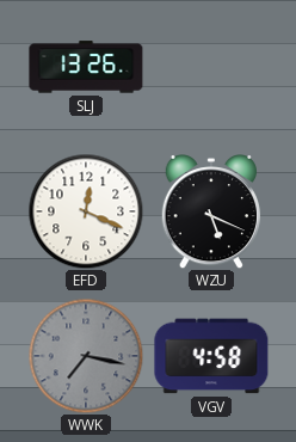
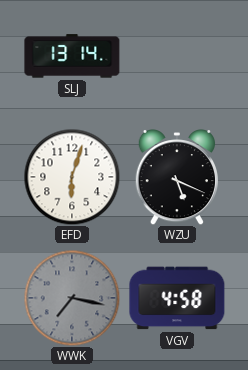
SLJ: 13:26 -> 13:14
EFD: 12:19 -> 6:03
